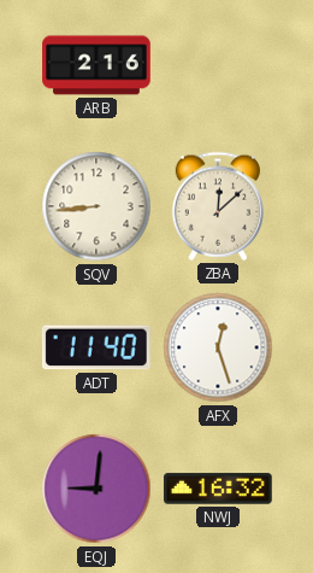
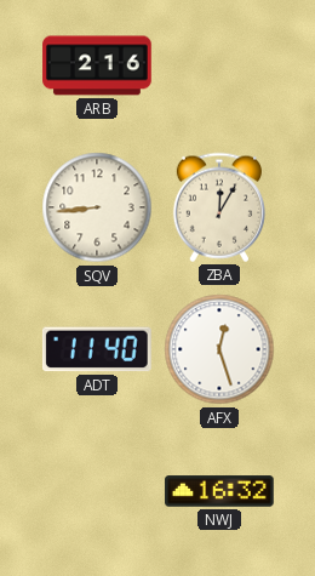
ZBA: 12:08 -> 12:05
EQJ: 9:01 -> none
